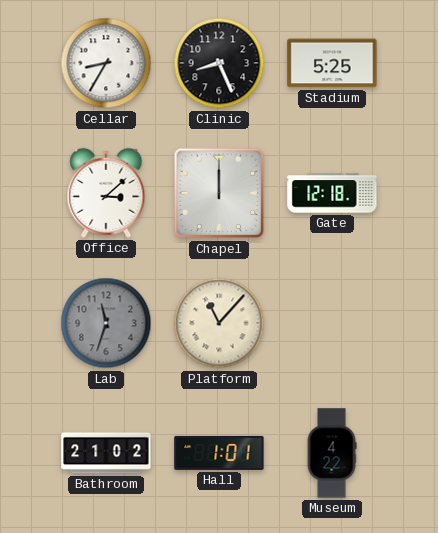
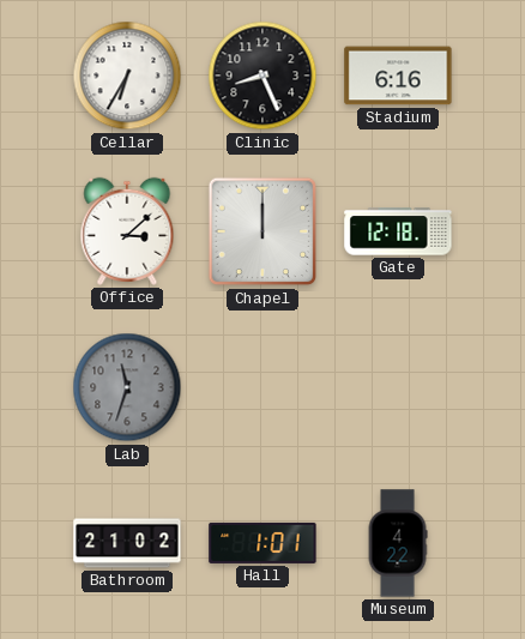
Cellar: 8:35 -> 6:35
Stadium: 5:25 -> 6:16
Platform: 11:07 -> none
